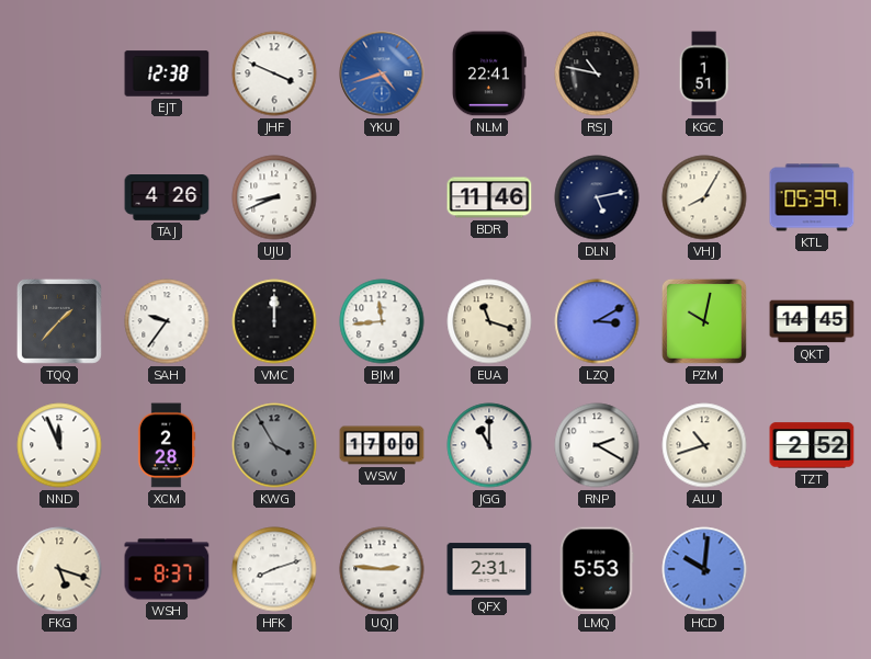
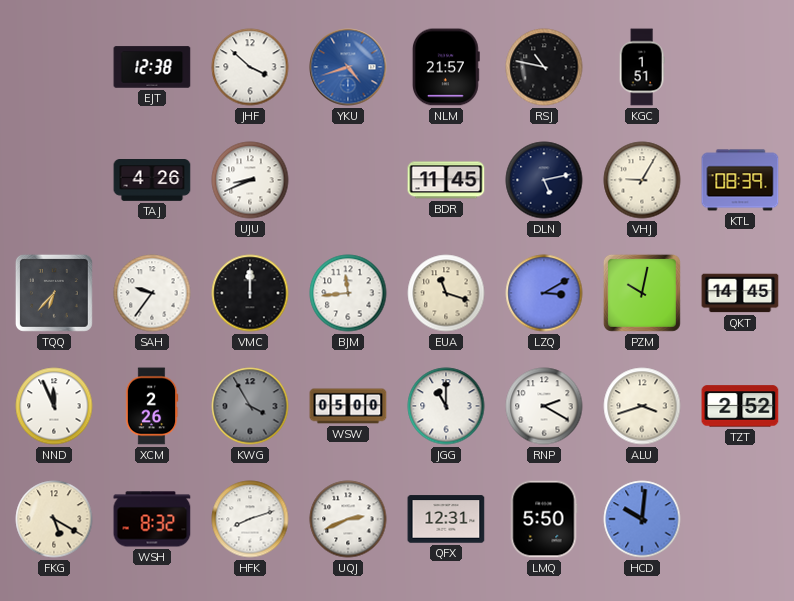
JHF: 3:49 -> 3:52
NLM: 22:41 -> 21:57
BDR: 11:46 -> 11:45
VHJ: 8:05 -> 9:05
KTL: 05:39 -> 08:39
TQQ: 1:37 -> 6:37
XCM: 2:28 -> 2:26
WSW: 17:00 -> 05:00
ALU: 10:42 -> 3:42
FKG: 5:18 -> 5:20
WSH: 8:37 -> 8:32
UQJ: 2:46 -> 2:41
QFX: 2:31 -> 12:31
LMQ: 5:53 -> 5:50
